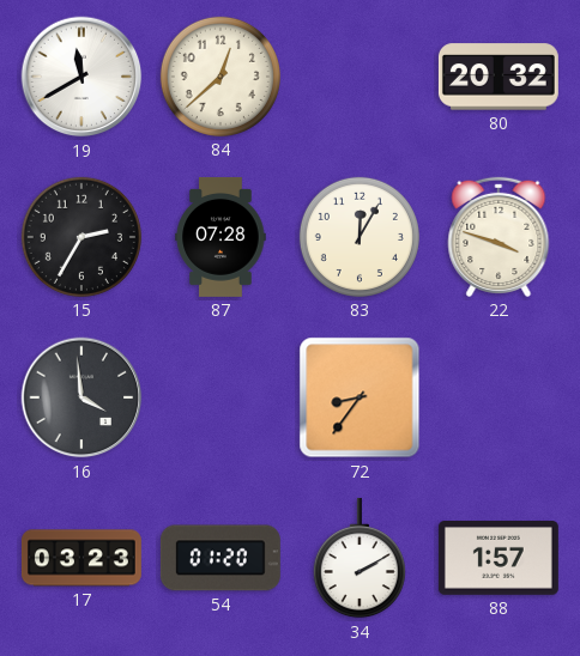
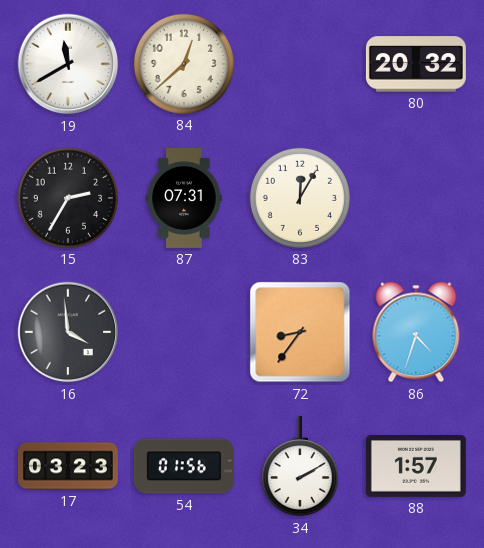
87: 07:28 -> 07:31
22: 3:48 -> none
86: none -> 4:33
54: 01:20 -> 01:56
